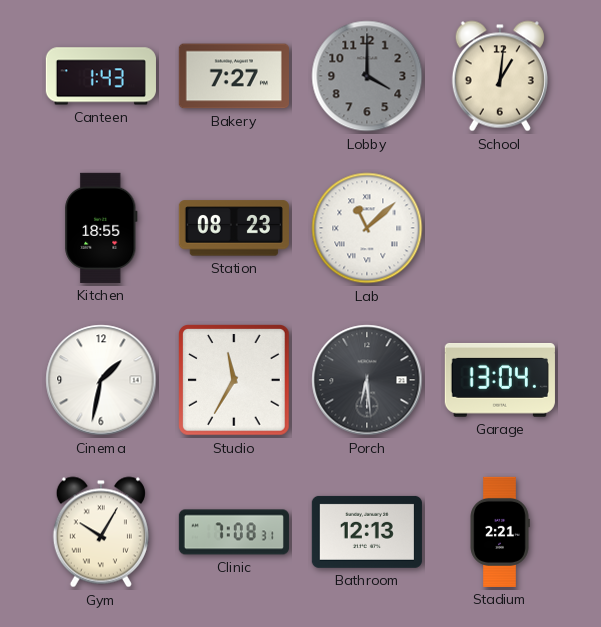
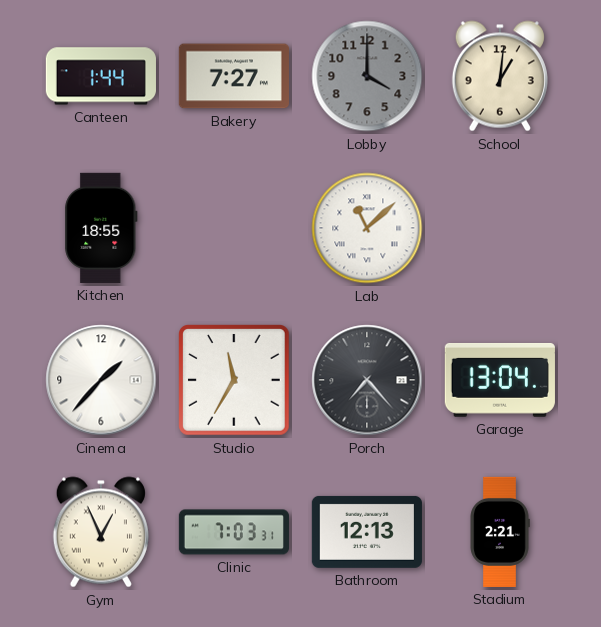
Canteen: 1:43 -> 1:44
Station: 08:23 -> none
Cinema: 1:32 -> 1:37
Porch: 6:29 -> 7:23
Gym: 10:05 -> 12:56
Clinic: 7:08 -> 7:03
